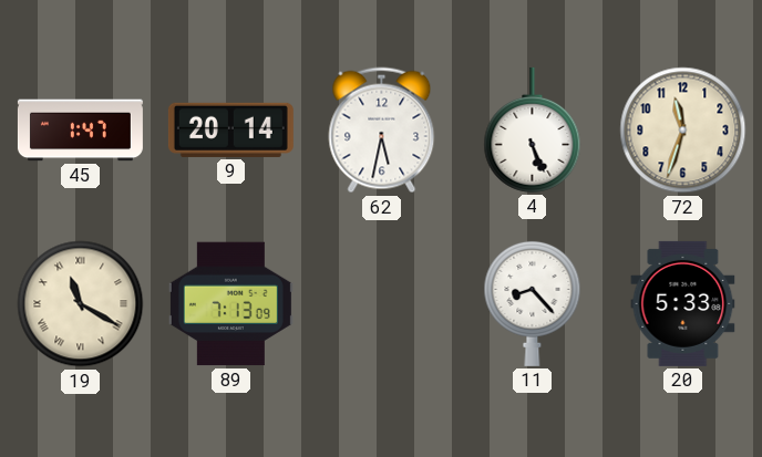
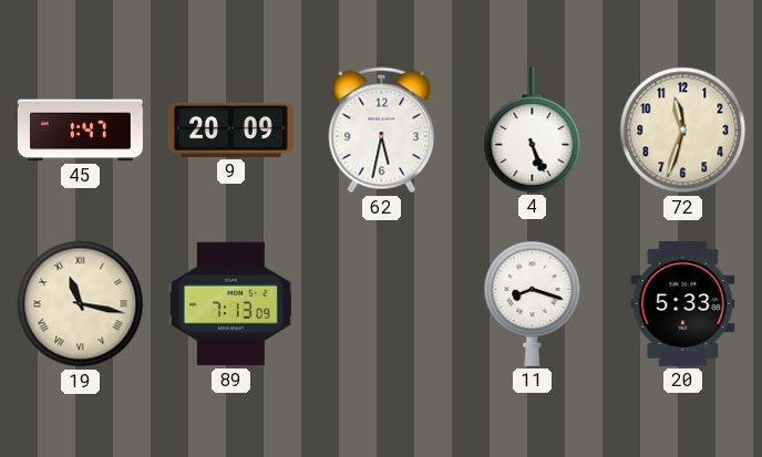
9: 20:14 -> 20:09
19: 11:20 -> 11:17
11: 8:23 -> 8:18
